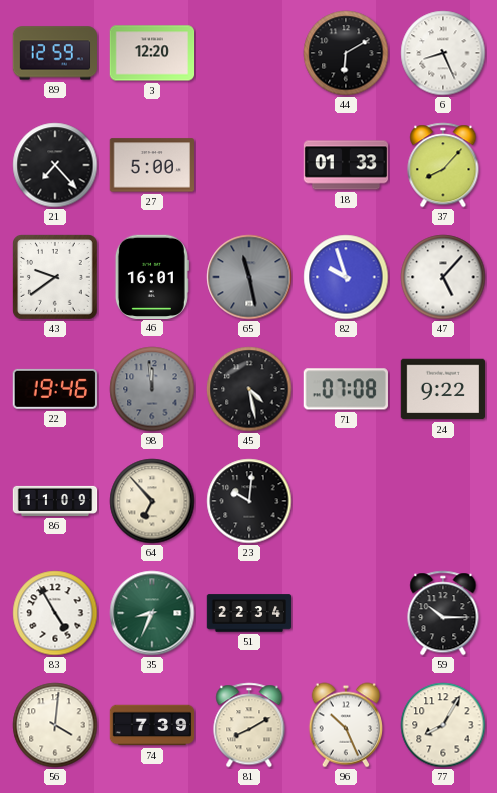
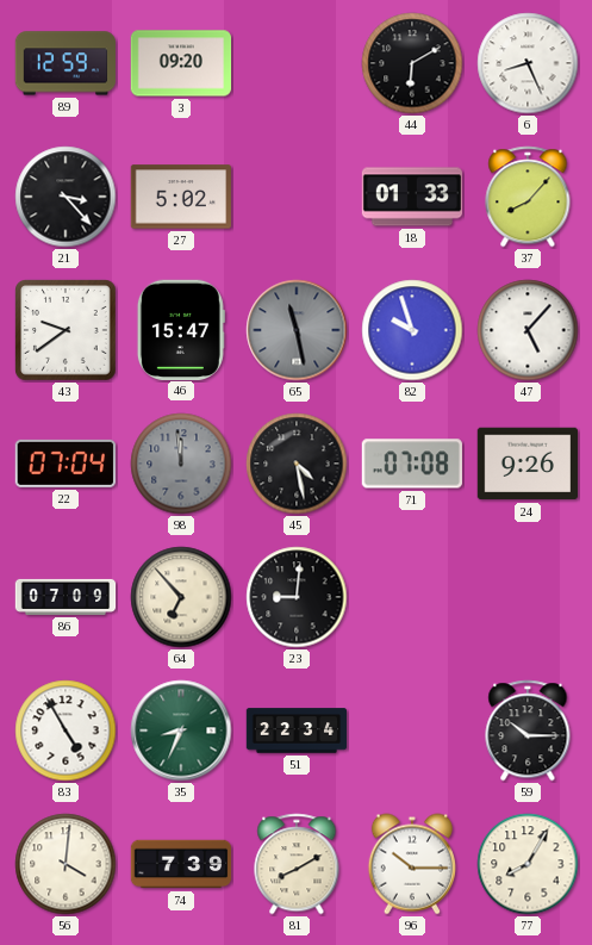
3: 12:20 -> 09:20
21: 7:23 -> 3:23
27: 5:00 -> 5:02
46: 16:01 -> 15:47
22: 19:46 -> 07:04
24: 9:22 -> 9:26
86: 11:09 -> 07:09
23: 10:01 -> 9:01
96: 10:26 -> 10:15
